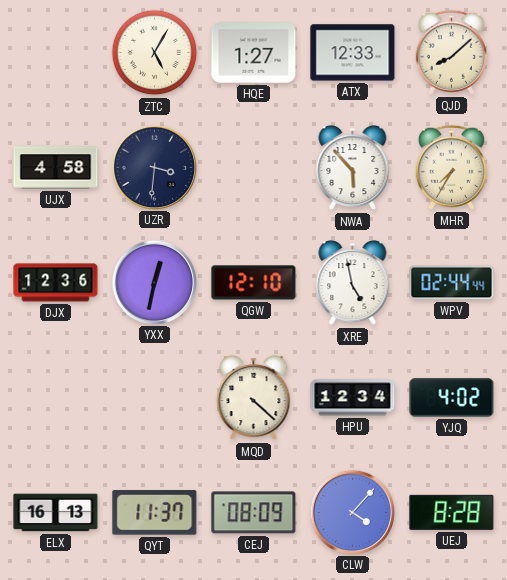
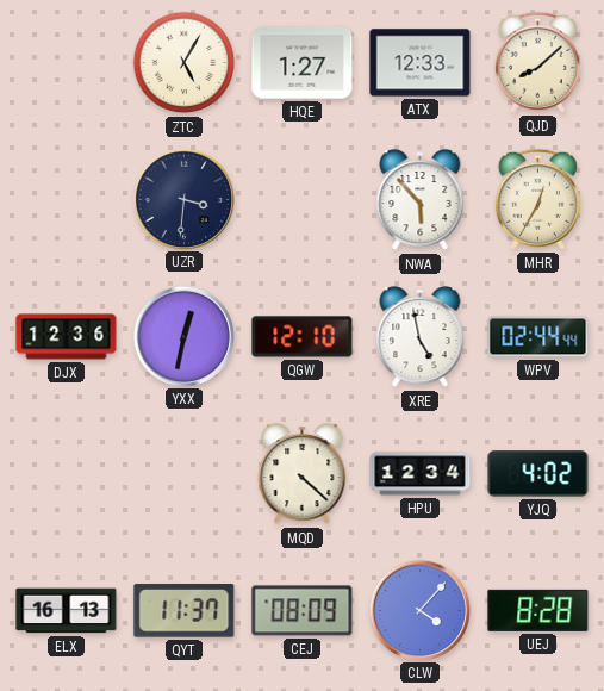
UJX: 4:58 -> none
MHR: 7:35 -> 12:35
